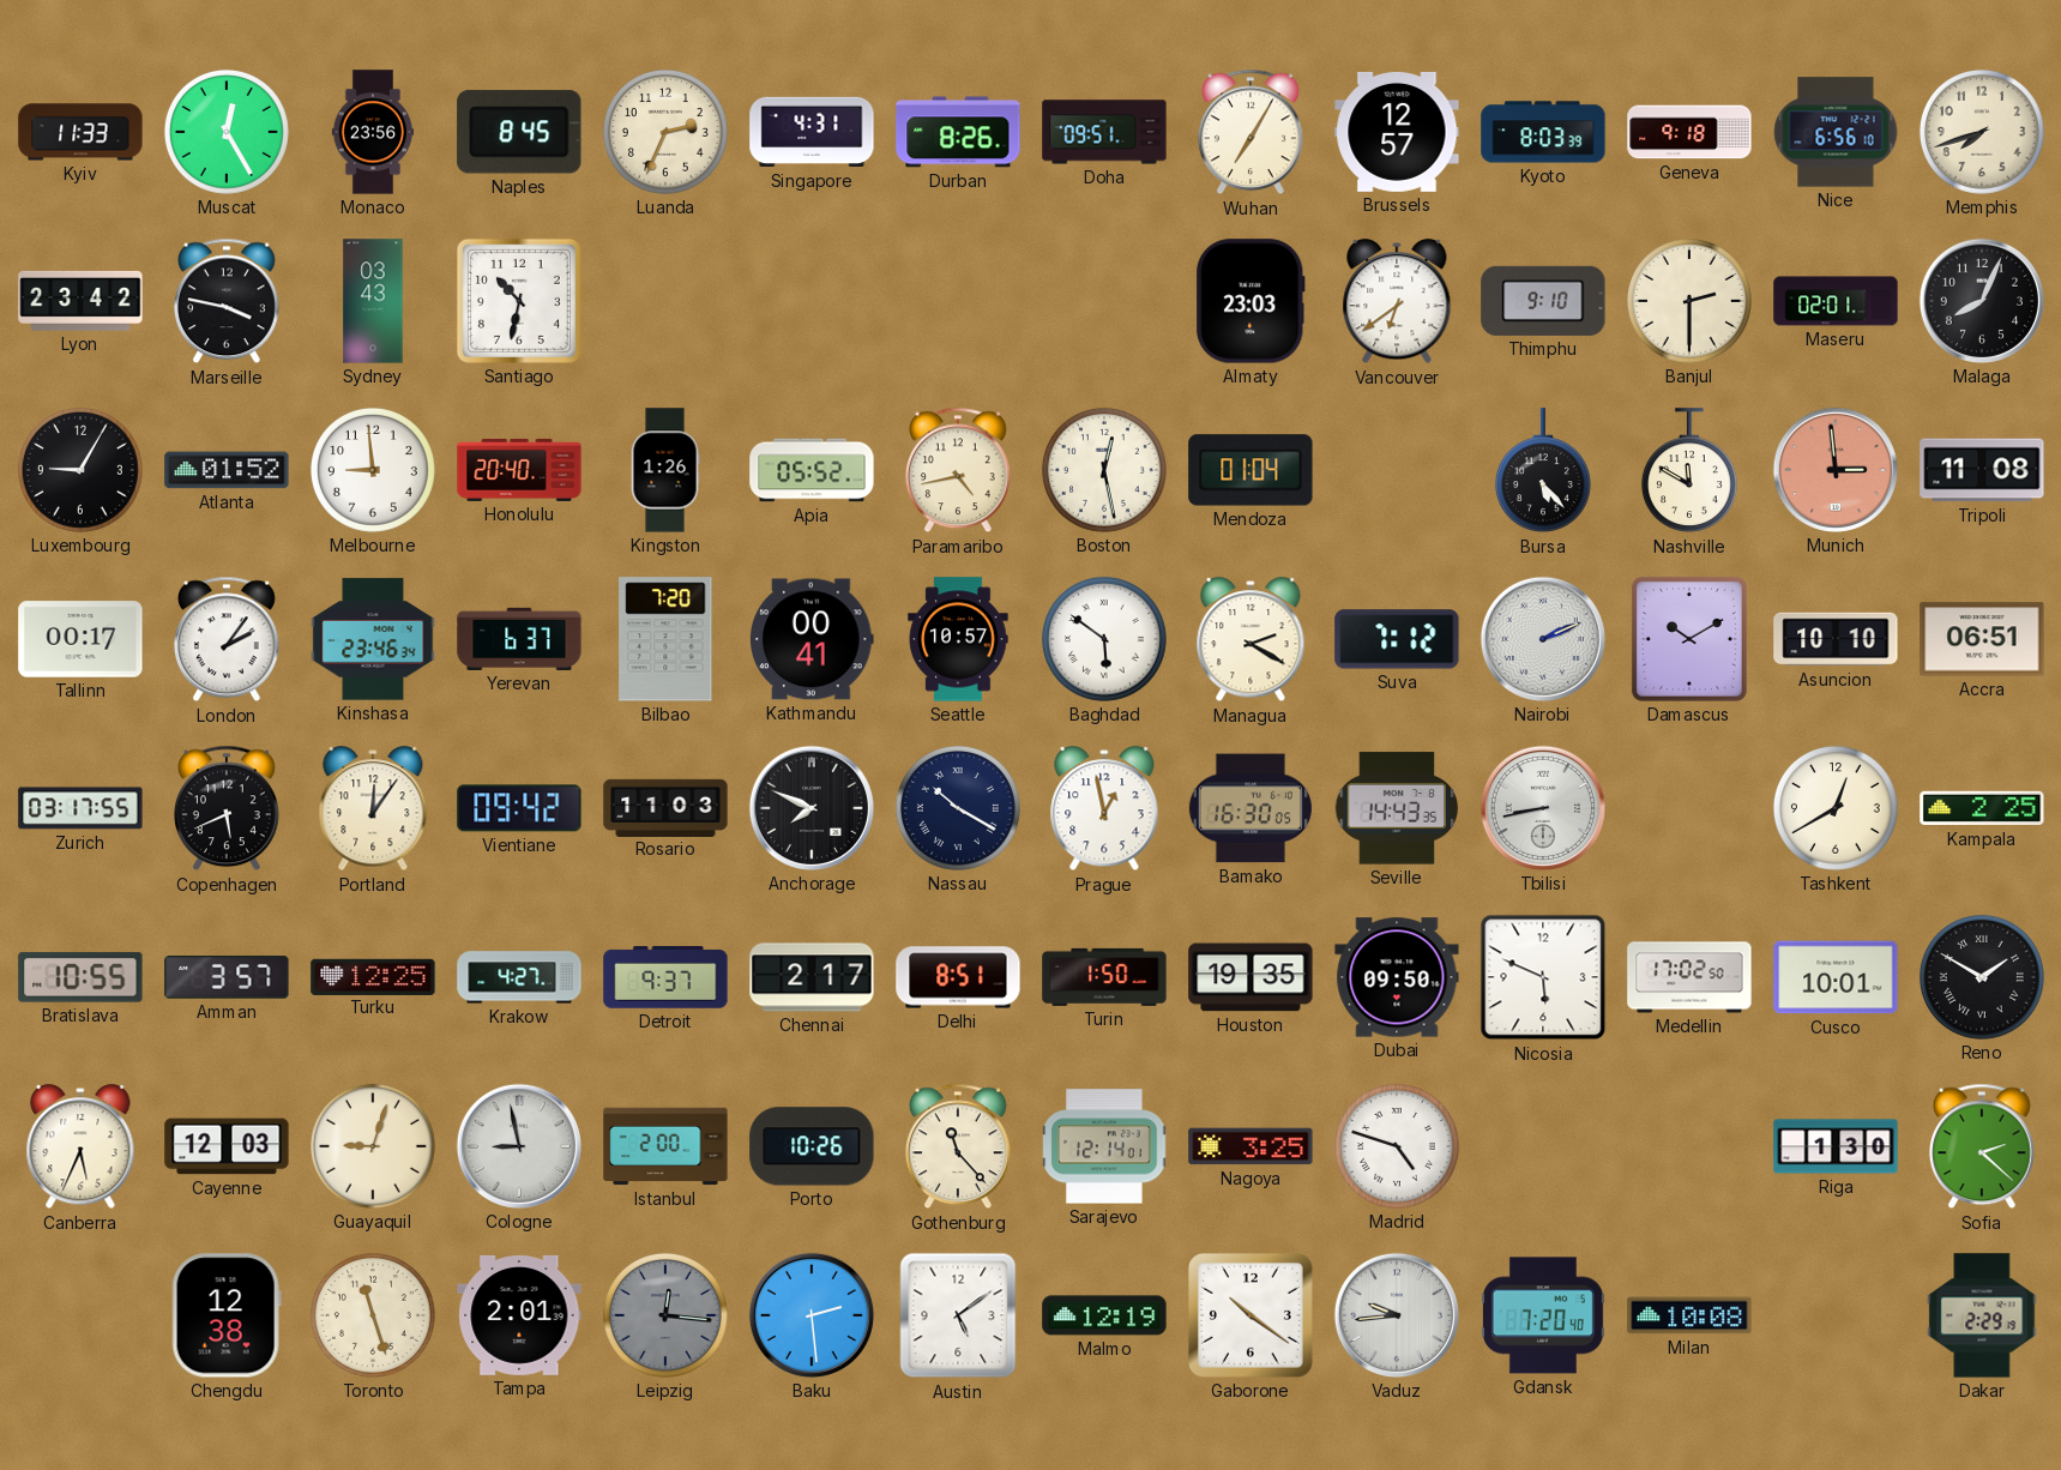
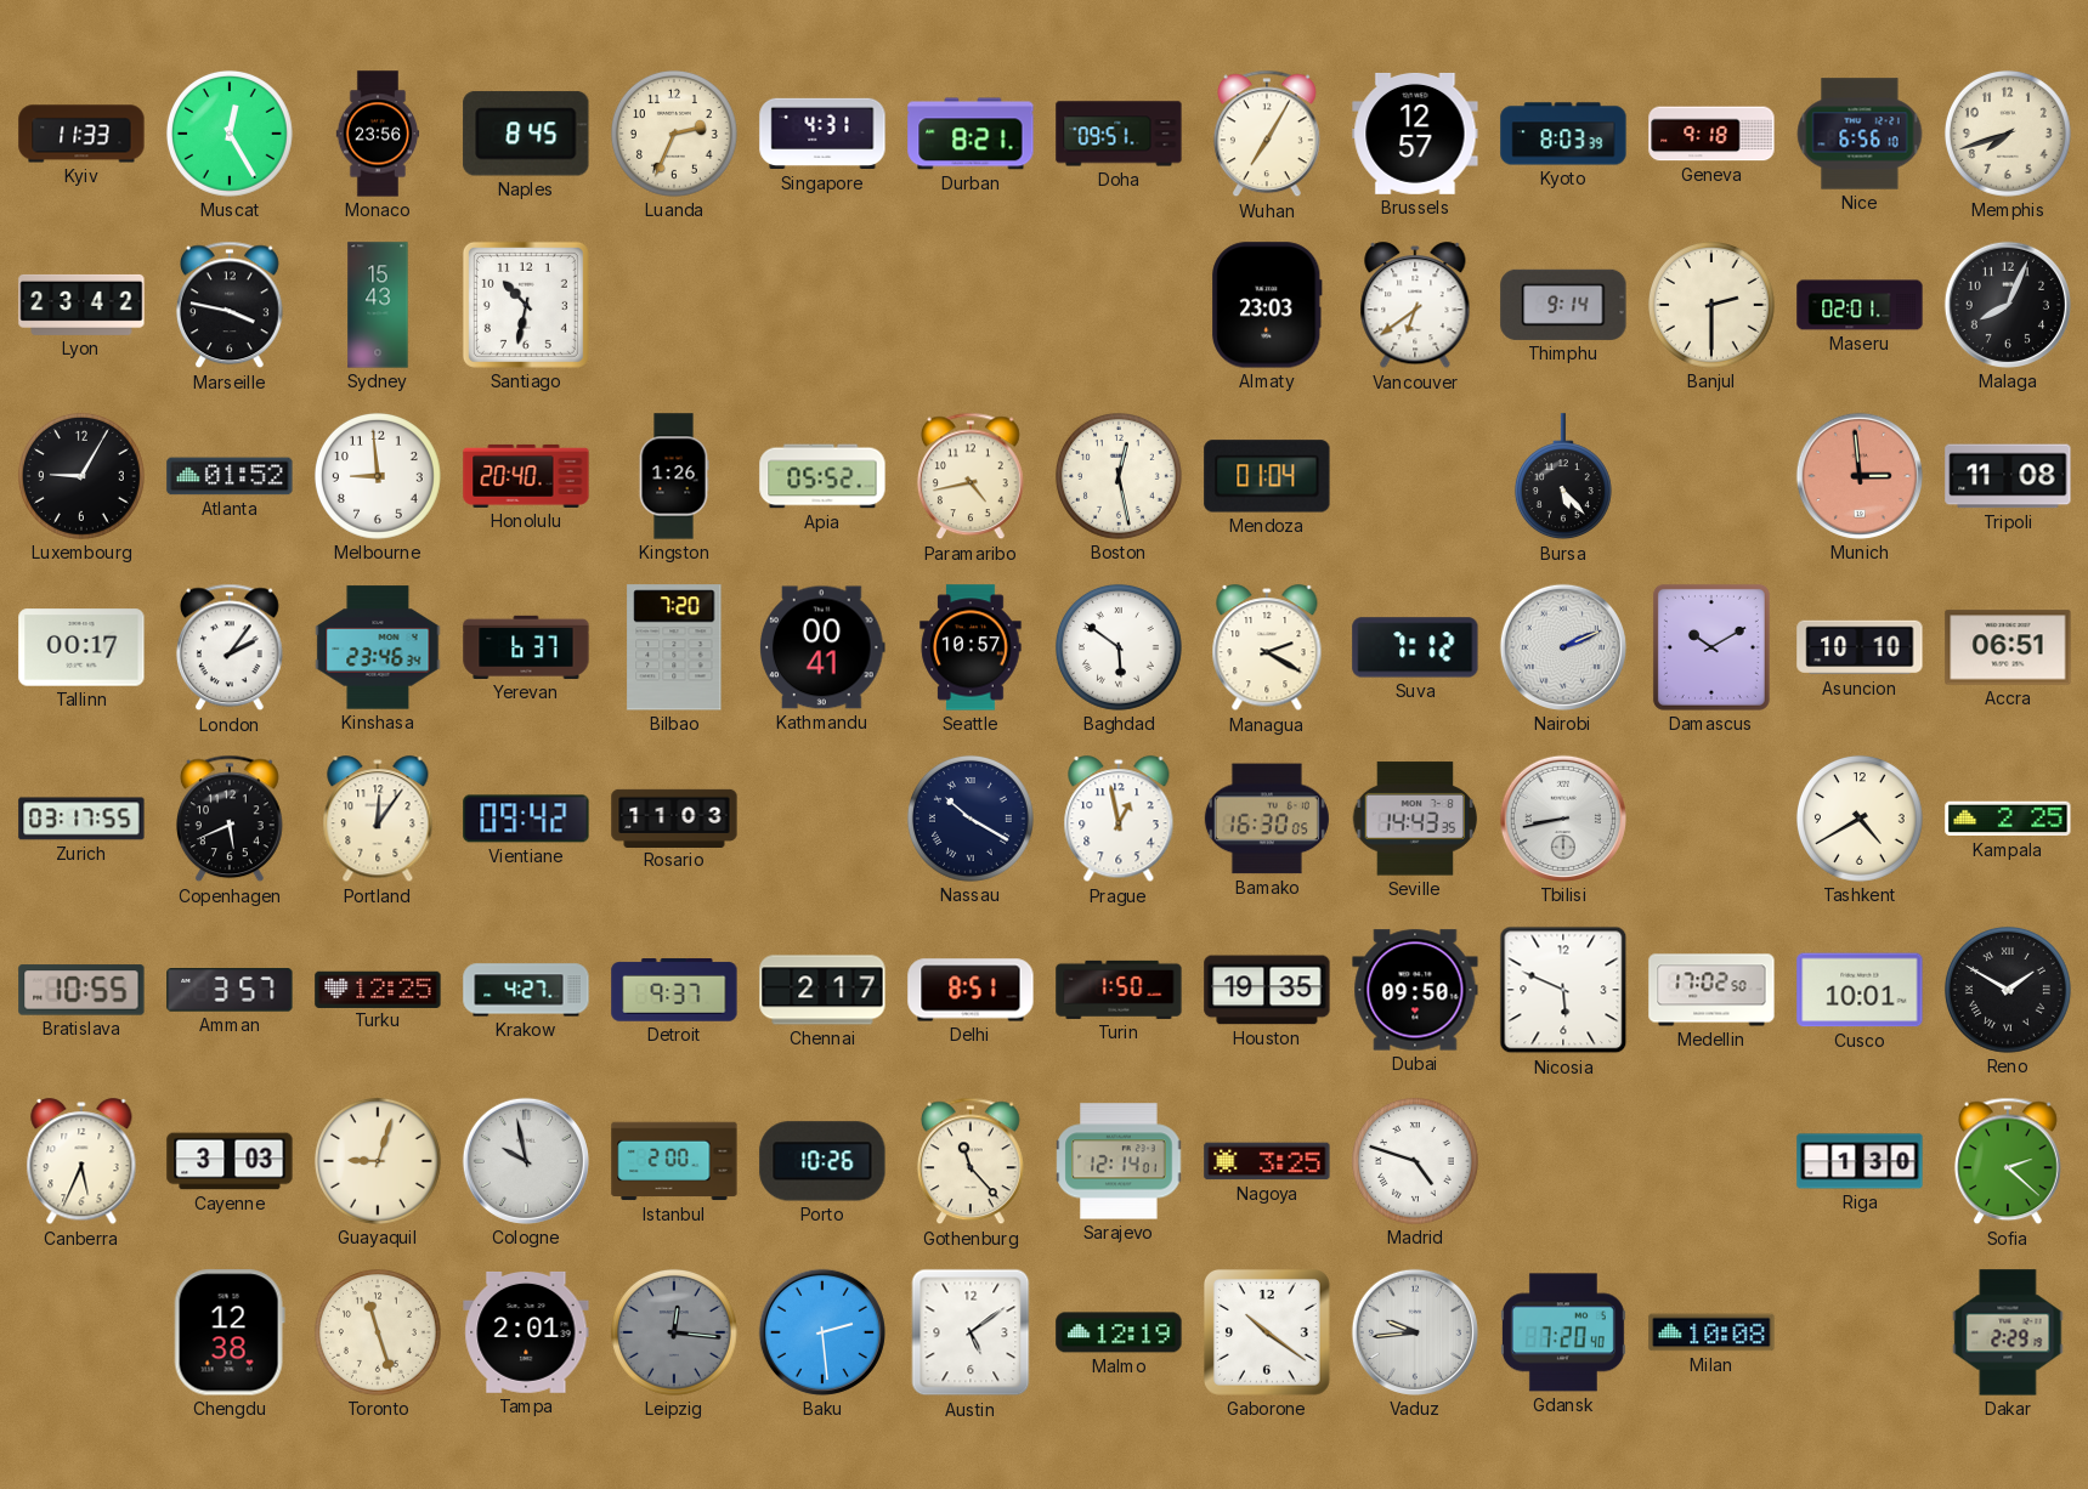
Durban: 8:26 -> 8:21
Sydney: 03:43 -> 15:43
Thimphu: 9:10 -> 9:14
Nashville: 11:50 -> none
Anchorage: 7:49 -> none
Tashkent: 12:40 -> 4:40
Cayenne: 12:03 -> 3:03
Cologne: 8:58 -> 9:58
